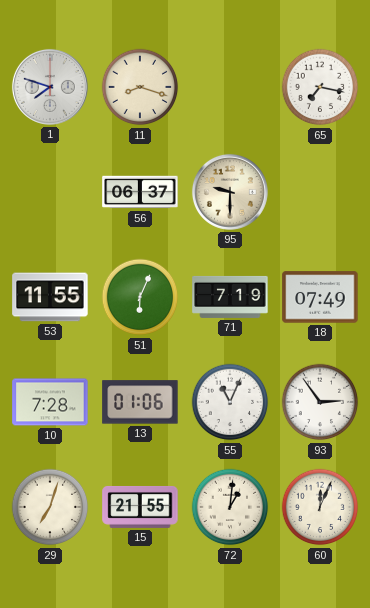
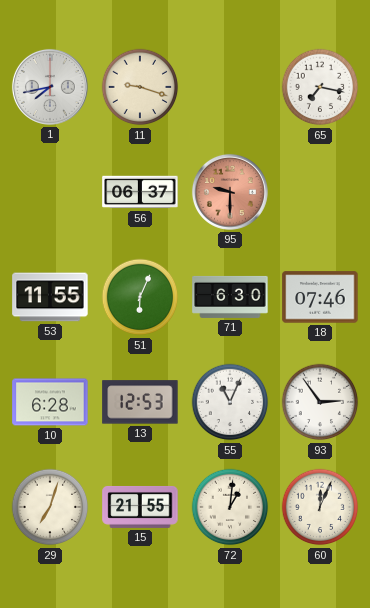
1: 7:48 -> 7:43
11: 8:18 -> 9:18
95 dial: cream -> salmon
71: 7:19 -> 6:30
18: 07:49 -> 07:46
10: 7:28 -> 6:28
13: 01:06 -> 12:53
